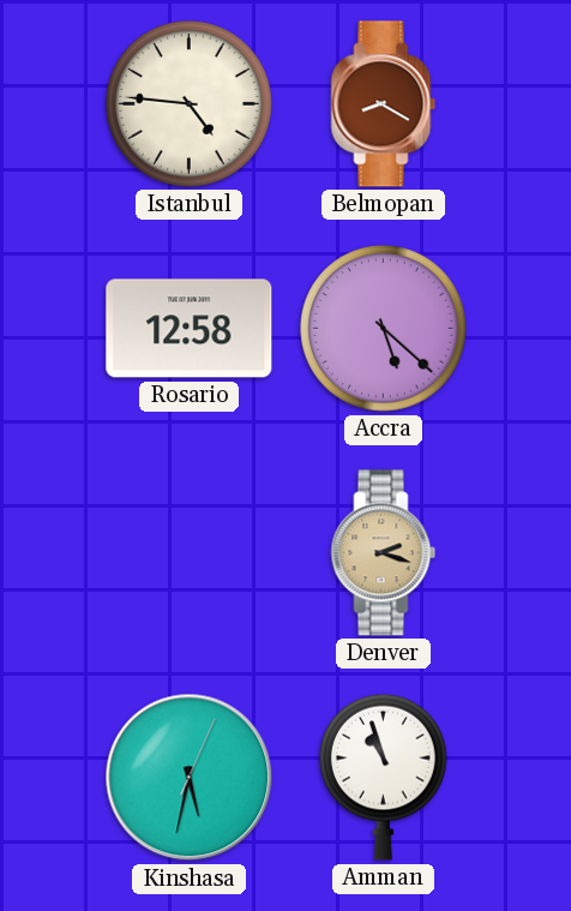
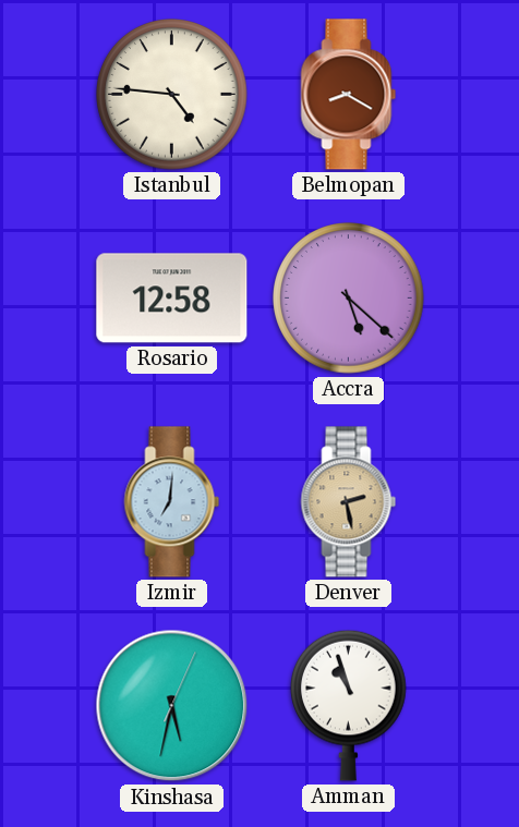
Izmir: none -> 7:01
Denver: 2:18 -> 2:28
